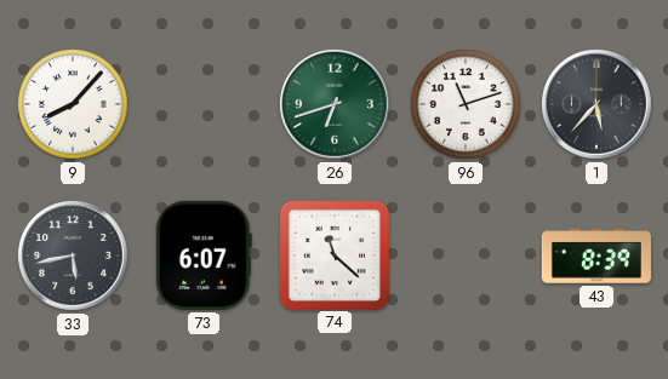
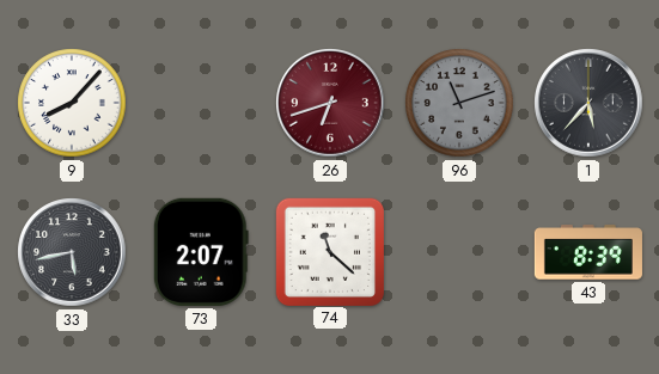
26 dial: green -> burgundy
96 dial: white -> grey
73: 6:07 -> 2:07
